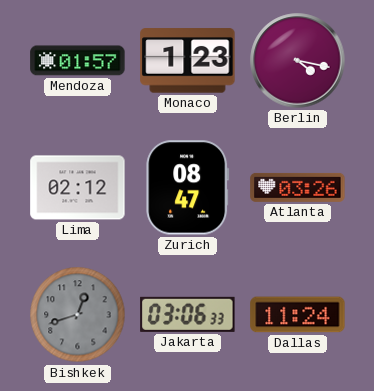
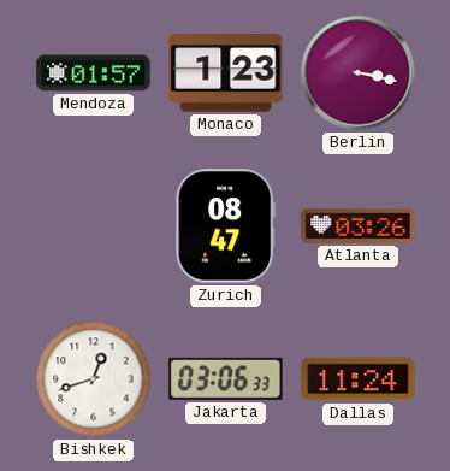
Berlin: 4:17 -> 3:17
Lima: 02:12 -> none
Bishkek dial: grey -> white
